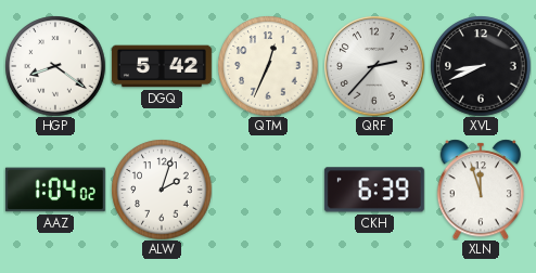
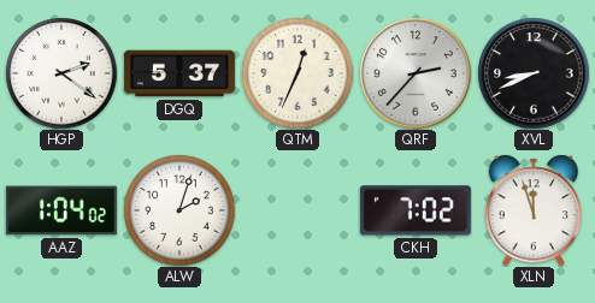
HGP: 8:21 -> 2:21
DGQ: 5:42 -> 5:37
CKH: 6:39 -> 7:02
